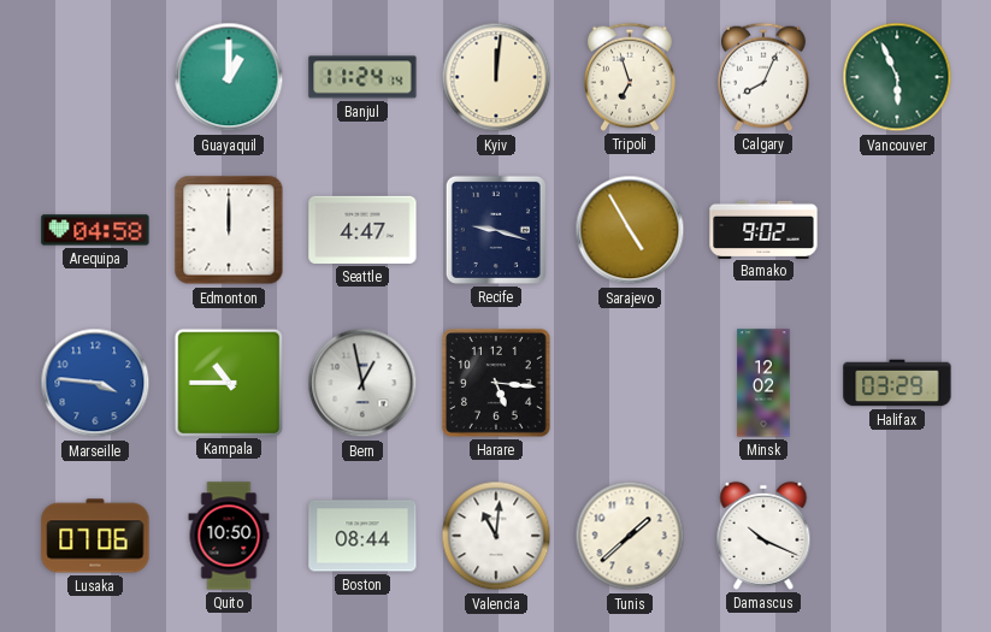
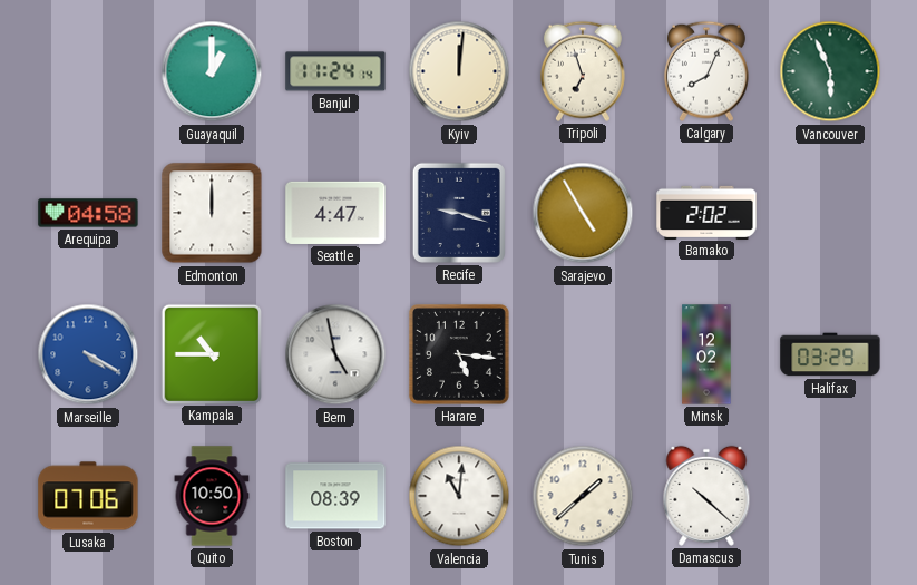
Bamako: 9:02 -> 2:02
Marseille: 3:46 -> 4:20
Bern: 12:58 -> 4:58
Boston: 08:44 -> 08:39
Damascus: 10:19 -> 10:22
